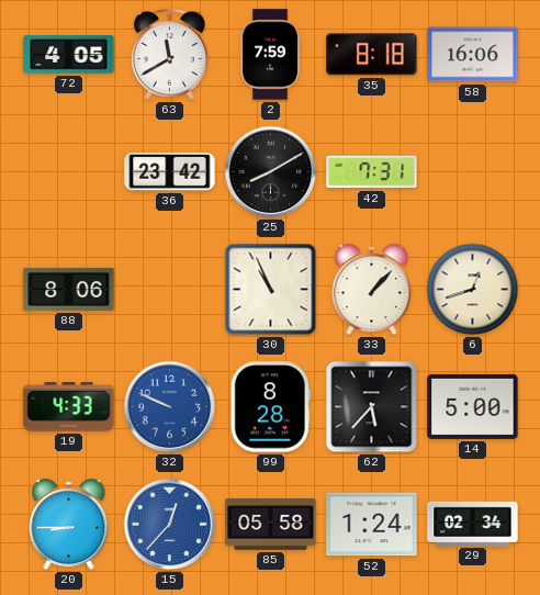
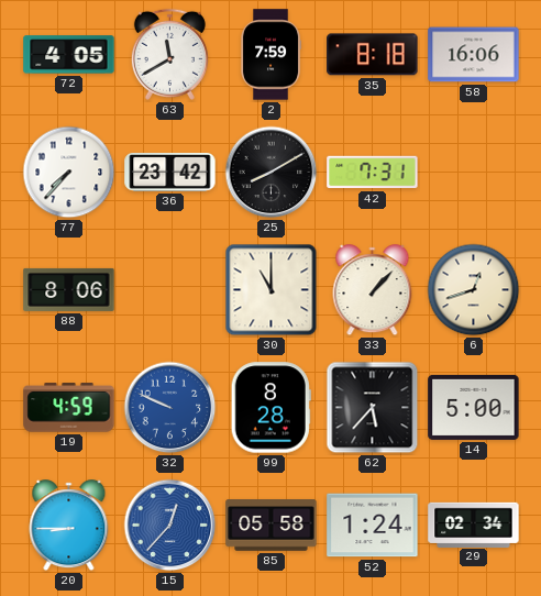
77: none -> 7:37
30: 10:56 -> 11:00
19: 4:33 -> 4:59
